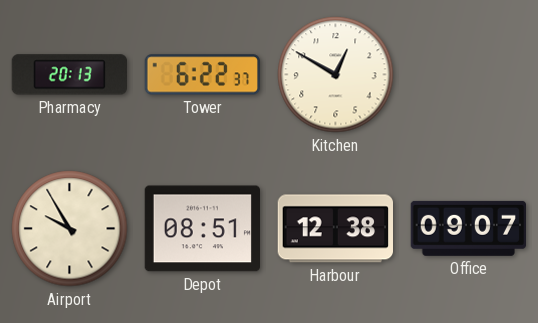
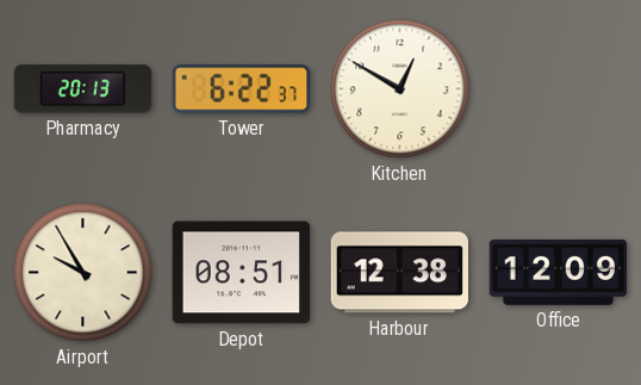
Office: 09:07 -> 12:09
